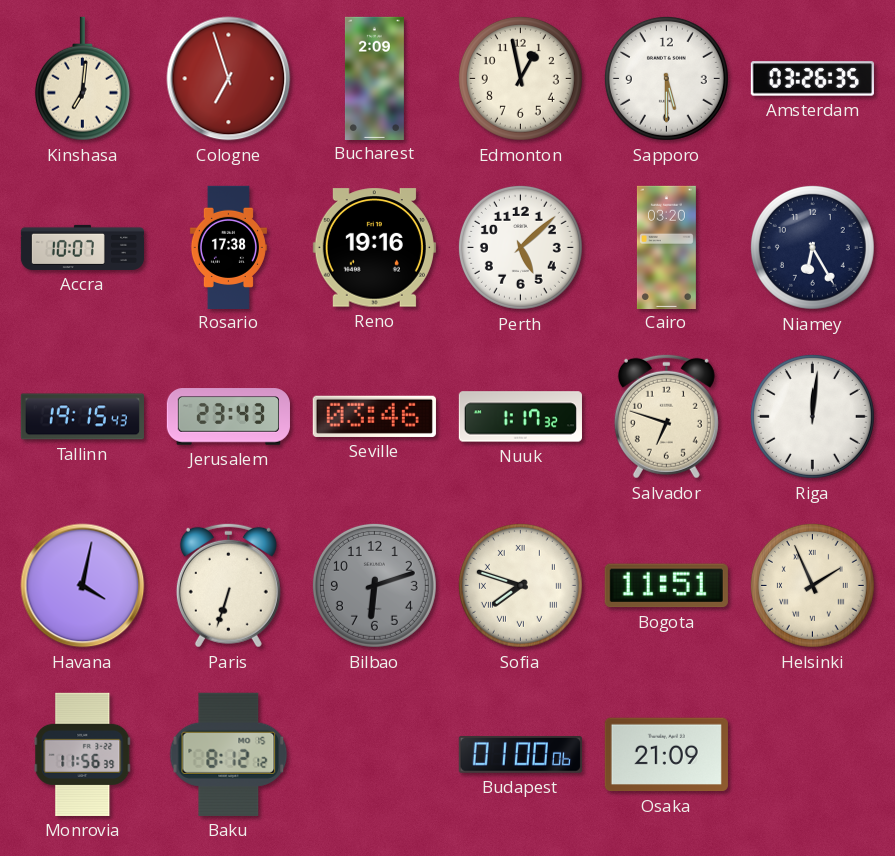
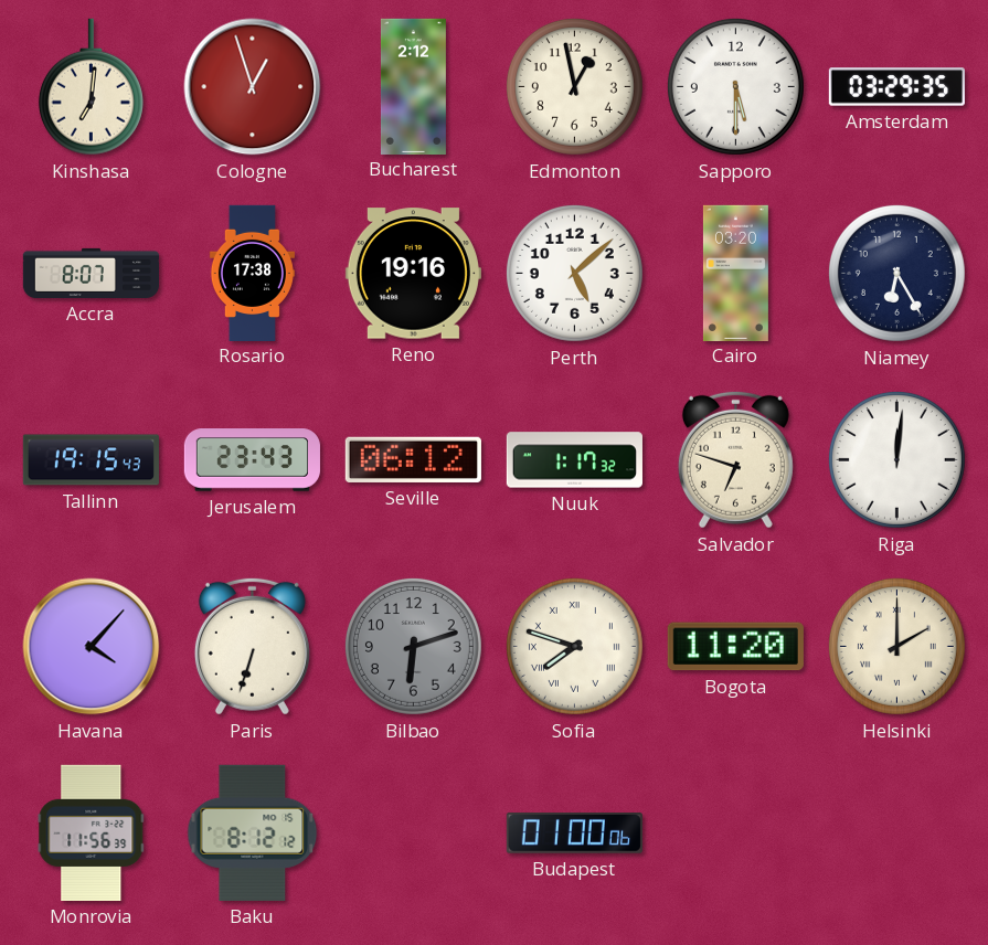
Cologne: 6:57 -> 12:57
Bucharest: 2:09 -> 2:12
Amsterdam: 03:26 -> 03:29
Accra: 10:07 -> 8:07
Seville: 03:46 -> 06:12
Havana: 4:02 -> 4:07
Bogota: 11:51 -> 11:20
Helsinki: 1:56 -> 2:00
Osaka: 21:09 -> none
